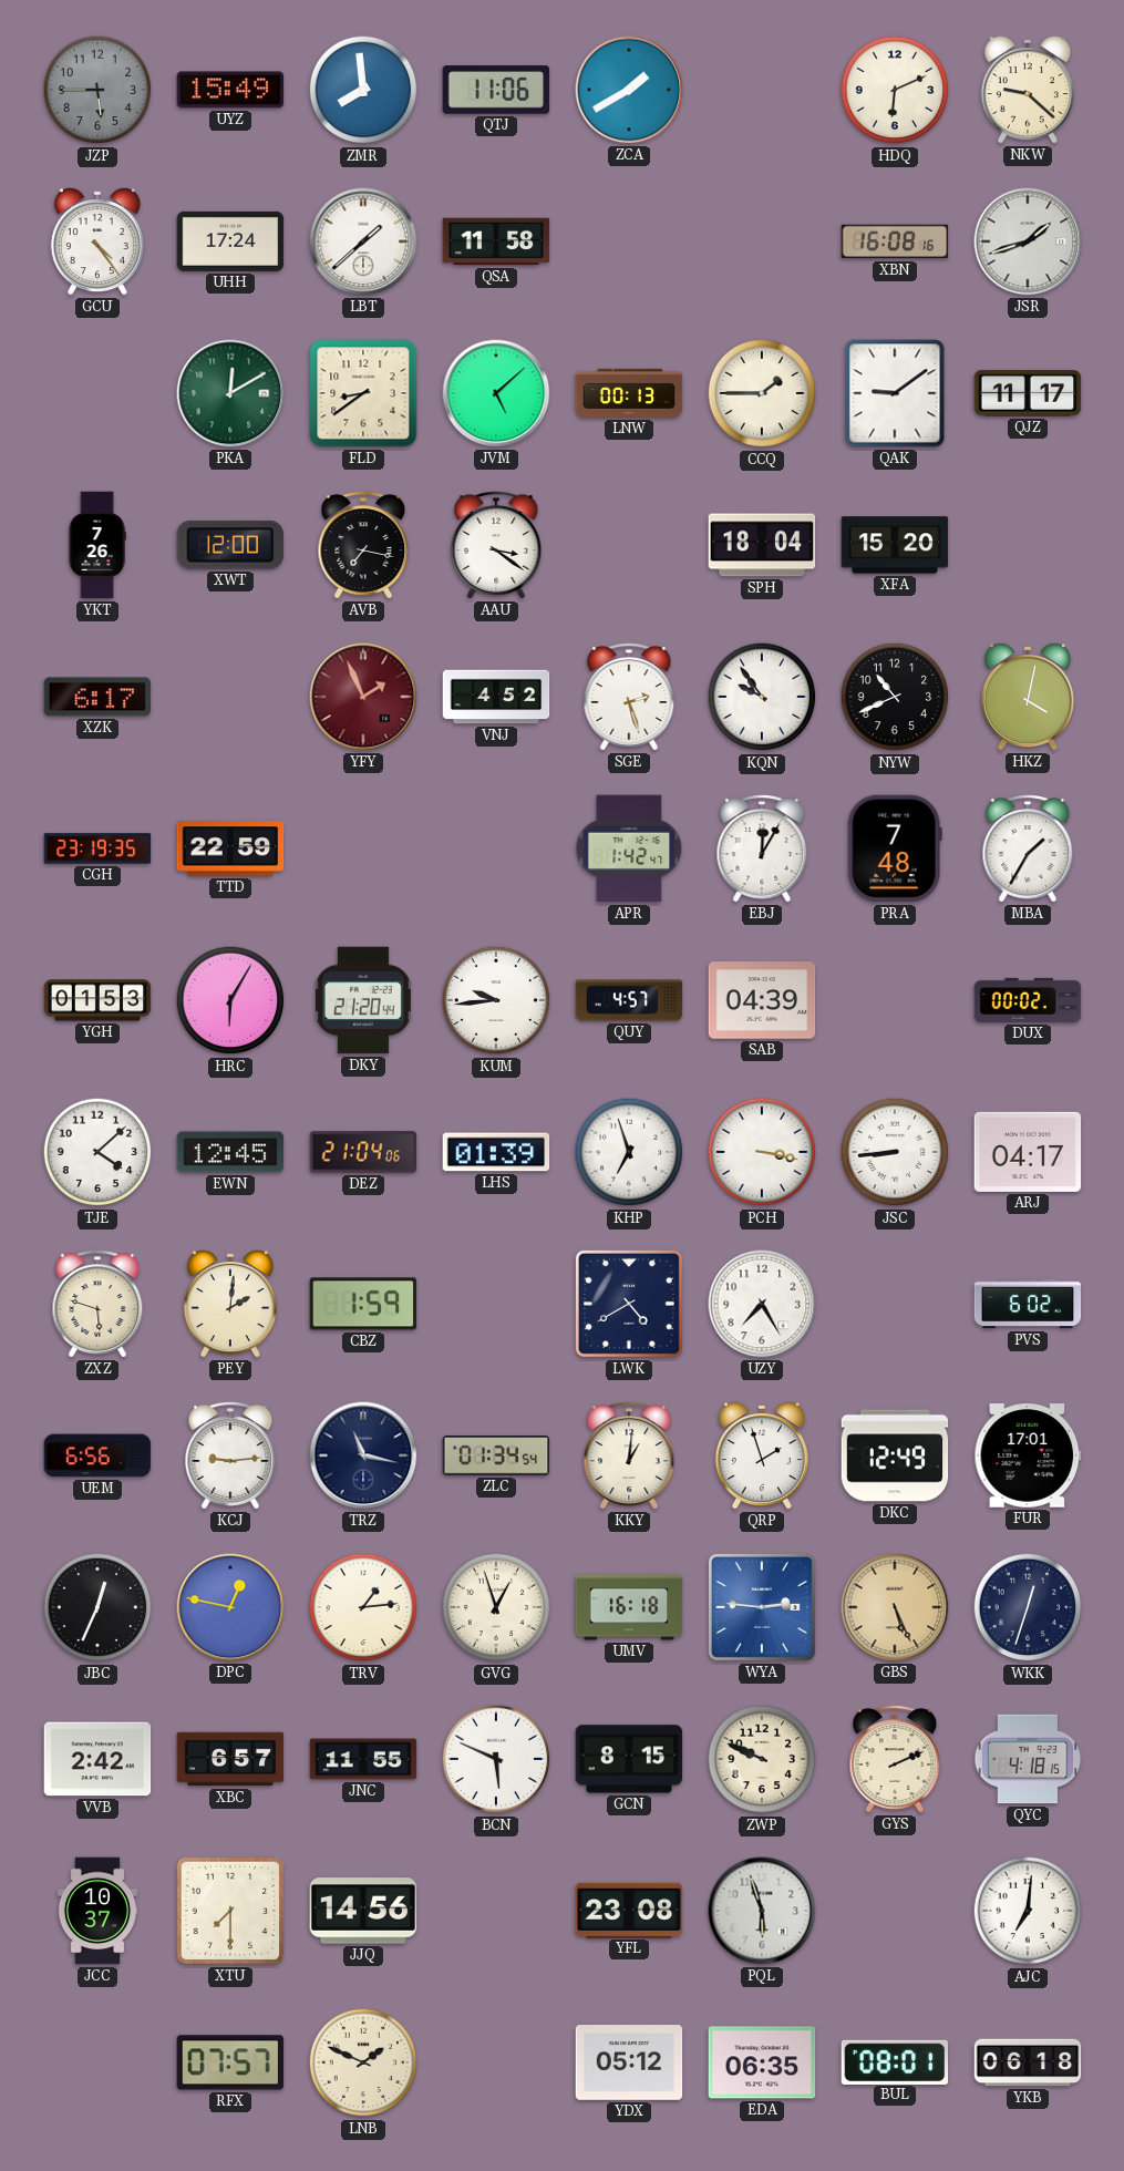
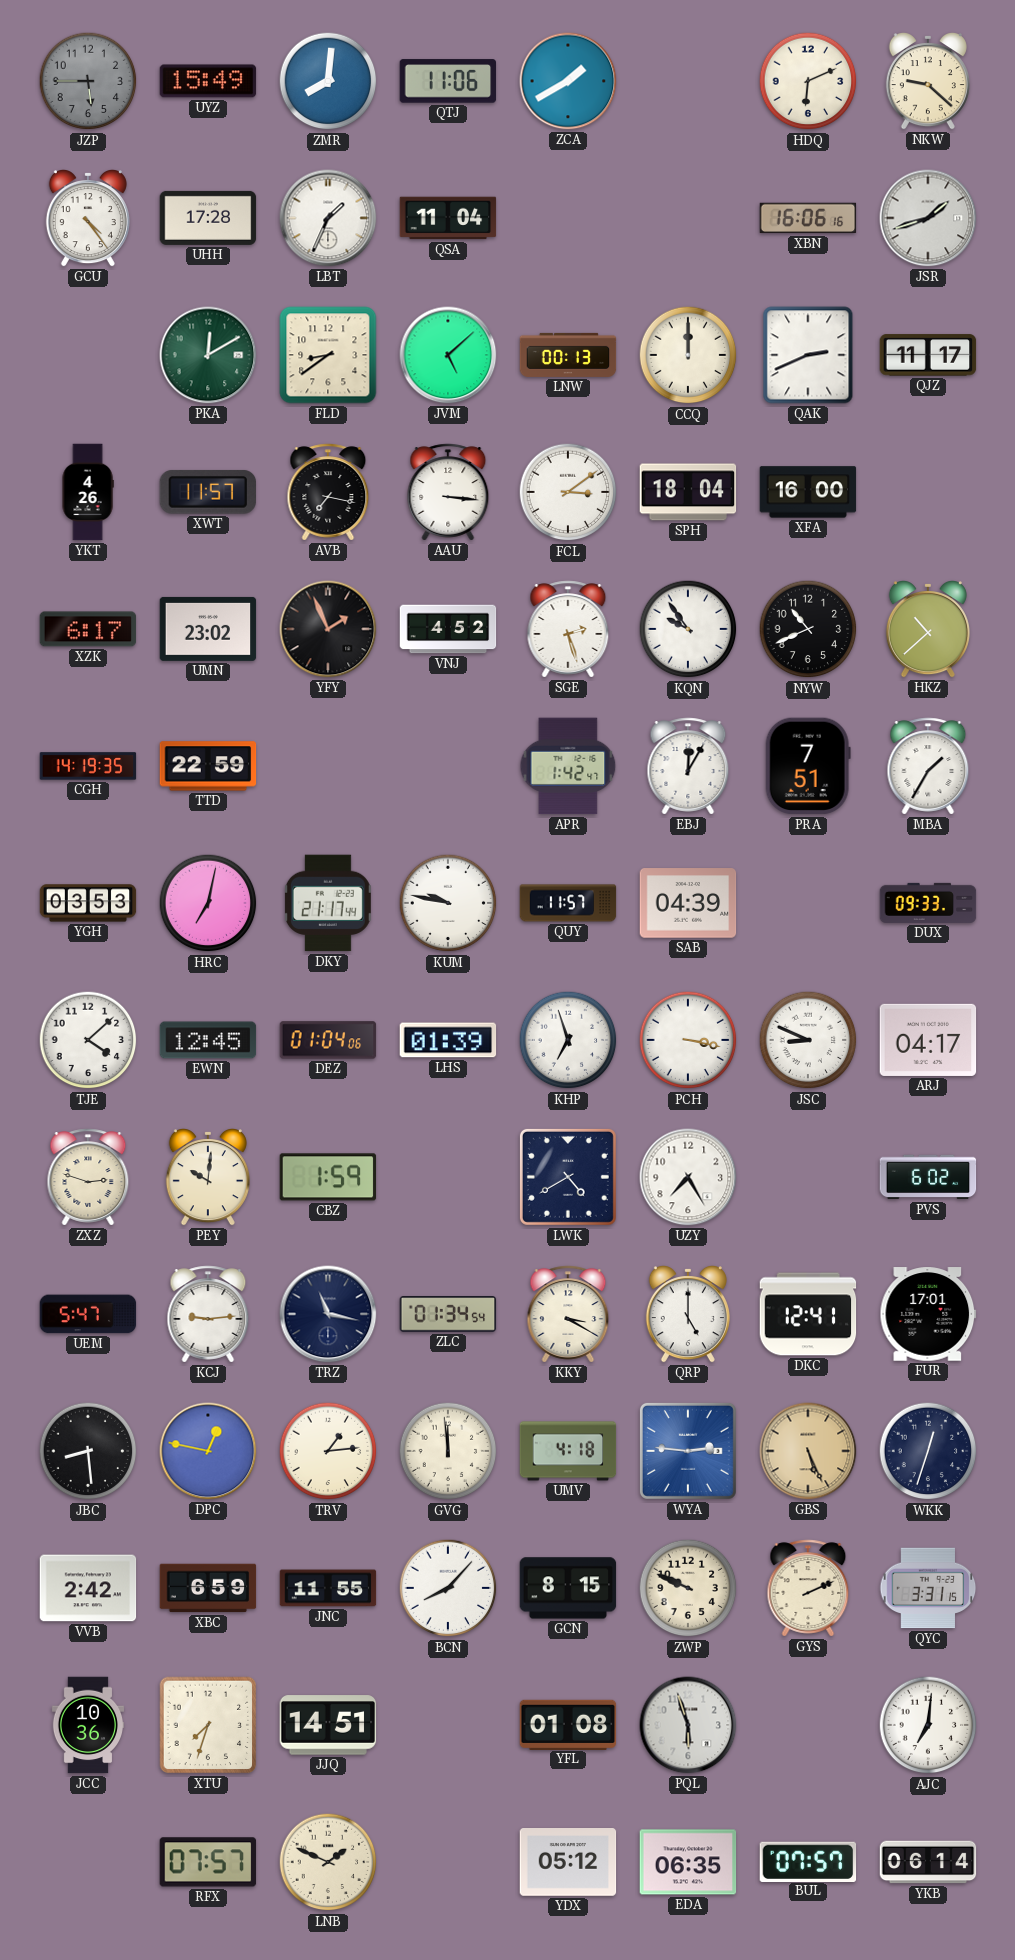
ZMR: 7:59 -> 8:01
UHH: 17:24 -> 17:28
LBT: 1:38 -> 1:34
QSA: 11:58 -> 11:04
XBN: 16:08 -> 16:06
CCQ: 1:45 -> 12:00
QAK: 9:09 -> 2:41
YKT: 7:26 -> 4:26
XWT: 12:00 -> 11:57
AAU: 3:21 -> 3:16
FCL: none -> 3:09
XFA: 15:20 -> 16:00
UMN: none -> 23:02
YFY dial: burgundy -> black
HKZ: 4:02 -> 10:38
CGH: 23:19 -> 14:19
PRA: 7:48 -> 7:51
YGH: 01:53 -> 03:53
HRC: 6:05 -> 7:02
DKY: 21:20 -> 21:17
KUM: 9:44 -> 9:47
QUY: 4:57 -> 11:57
DUX: 00:02 -> 09:33
DEZ: 21:04 -> 01:04
JSC: 8:44 -> 8:49
ZXZ: 5:48 -> 2:48
PEY: 2:01 -> 10:01
UEM: 6:56 -> 5:47
KKY: 1:01 -> 3:20
QRP: 1:57 -> 5:00
DKC: 12:49 -> 12:41
JBC: 12:34 -> 8:29
GVG: 12:57 -> 11:59
UMV: 16:18 -> 4:18
XBC: 6:57 -> 6:59
BCN: 5:49 -> 8:07
QYC: 4:18 -> 3:31
JCC: 10:37 -> 10:36
XTU: 7:30 -> 7:33
JJQ: 14:56 -> 14:51
YFL: 23:08 -> 01:08
BUL: 08:01 -> 07:57
YKB: 06:18 -> 06:14
